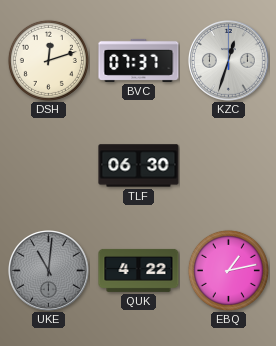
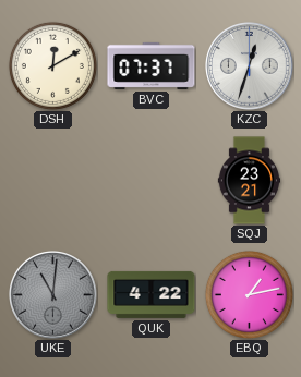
DSH: 12:12 -> 12:10
TLF: 06:30 -> none
SQJ: none -> 23:21
